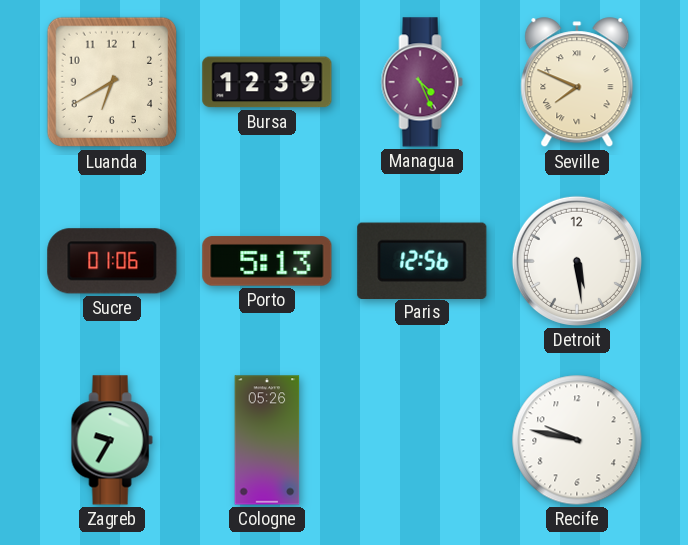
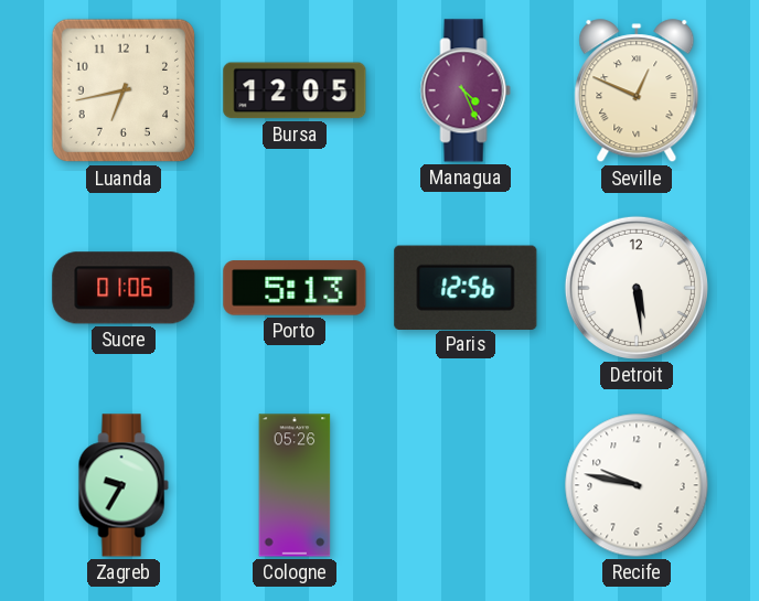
Luanda: 6:40 -> 6:43
Bursa: 12:39 -> 12:05
Seville: 7:49 -> 12:49
